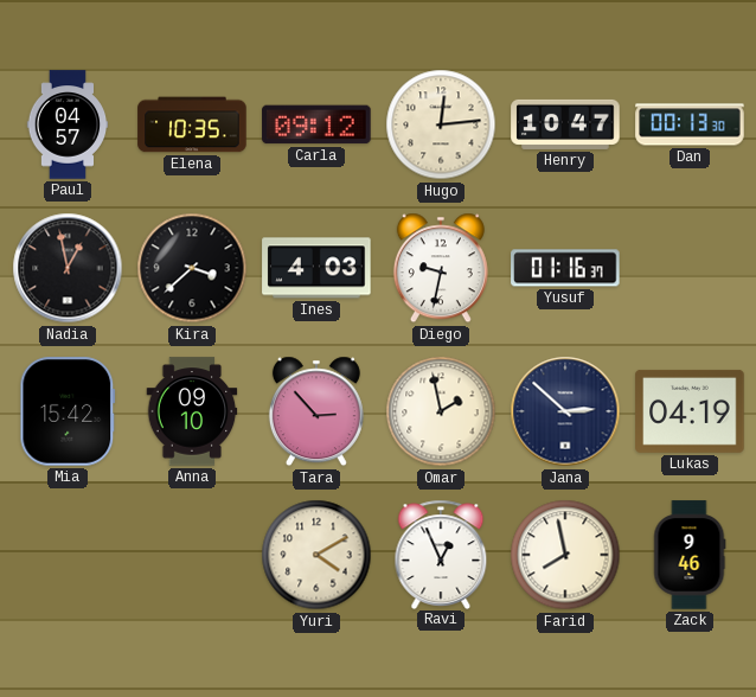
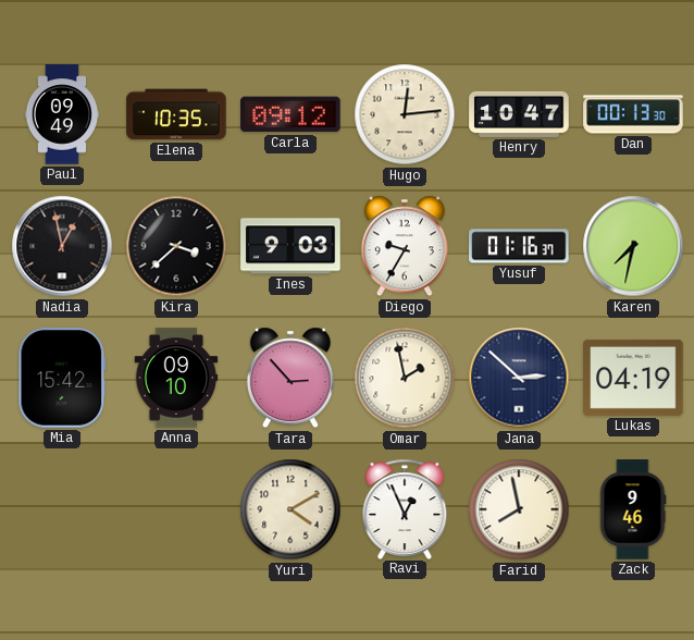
Paul: 04:57 -> 09:49
Ines: 4:03 -> 9:03
Diego: 9:32 -> 9:35
Karen: none -> 7:32
